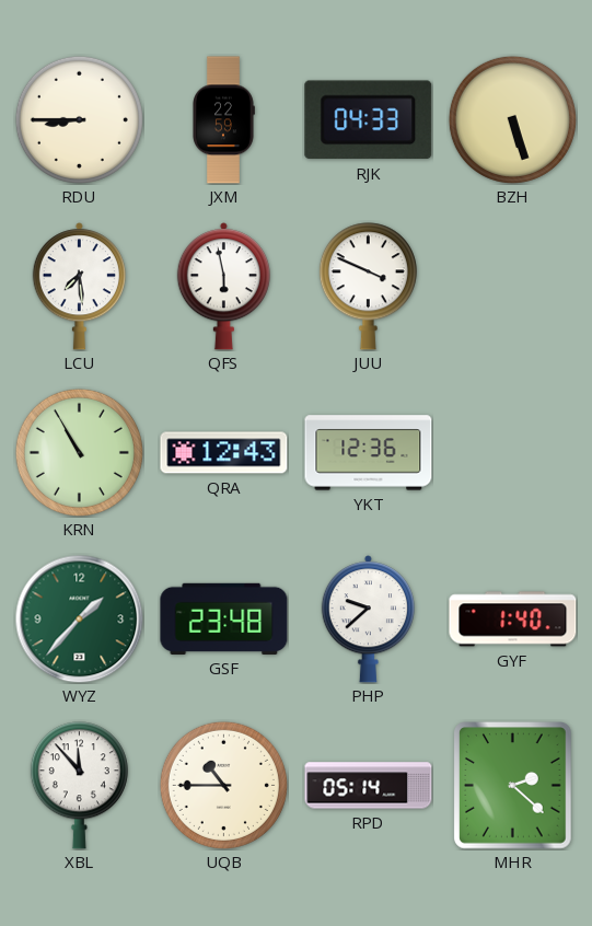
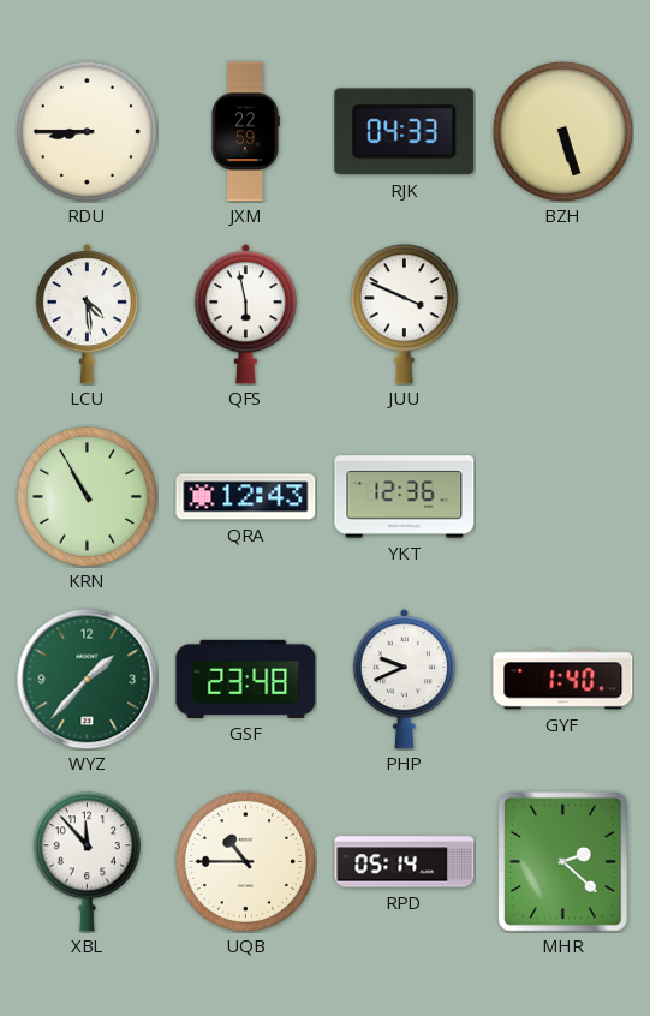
LCU: 7:29 -> 4:29
PHP: 9:38 -> 9:41
